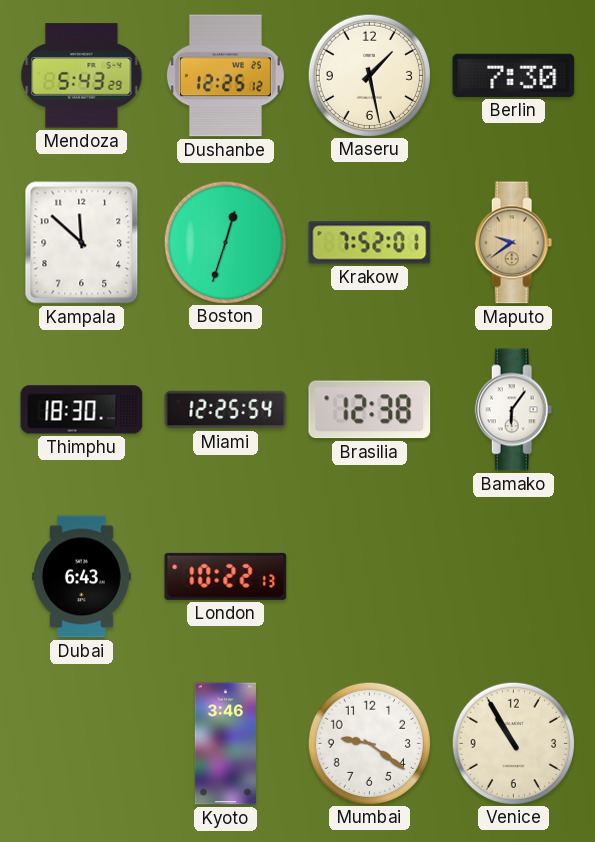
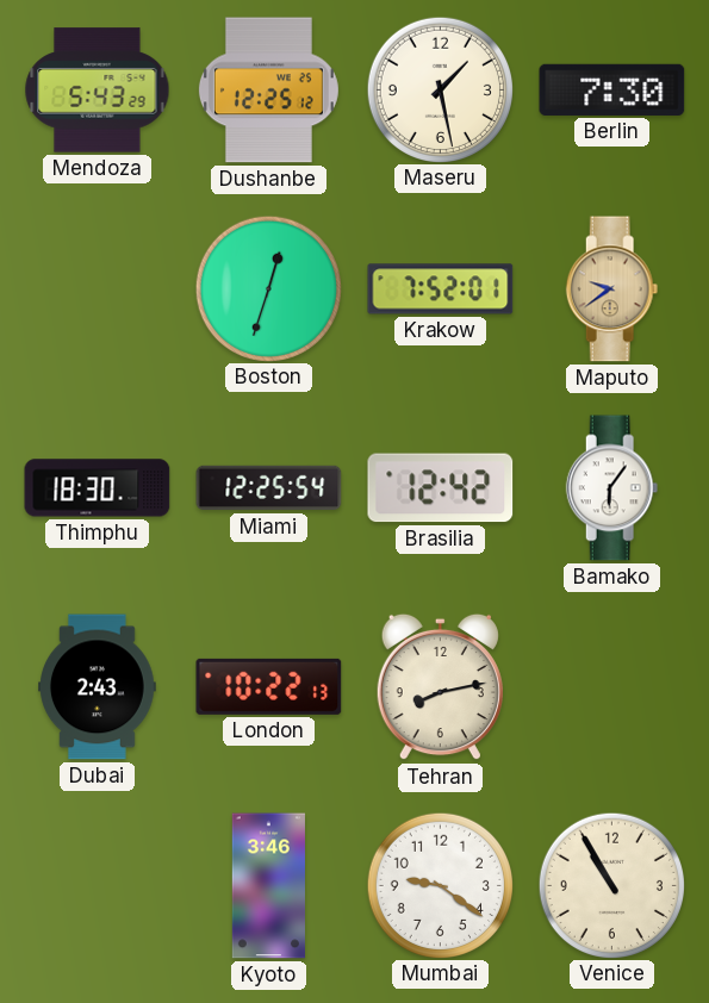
Kampala: 11:52 -> none
Brasilia: 12:38 -> 12:42
Dubai: 6:43 -> 2:43
Tehran: none -> 8:13
